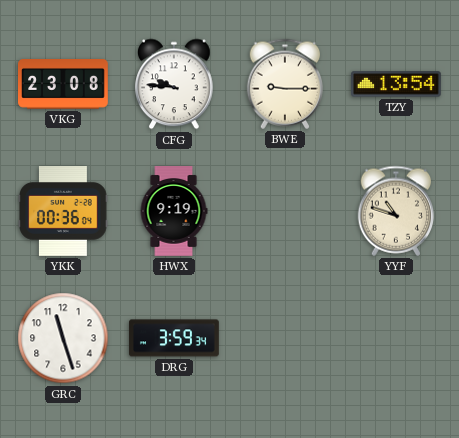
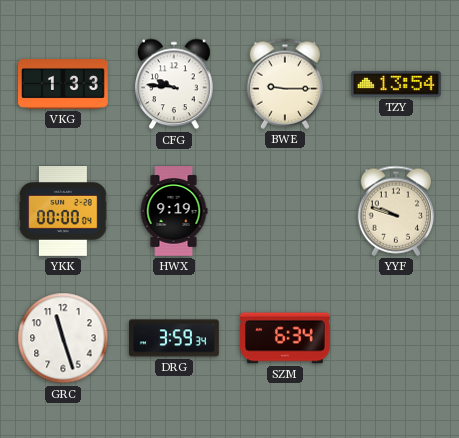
VKG: 23:08 -> 1:33
YKK: 00:36 -> 00:00
YYF: 10:48 -> 9:48
SZM: none -> 6:34
